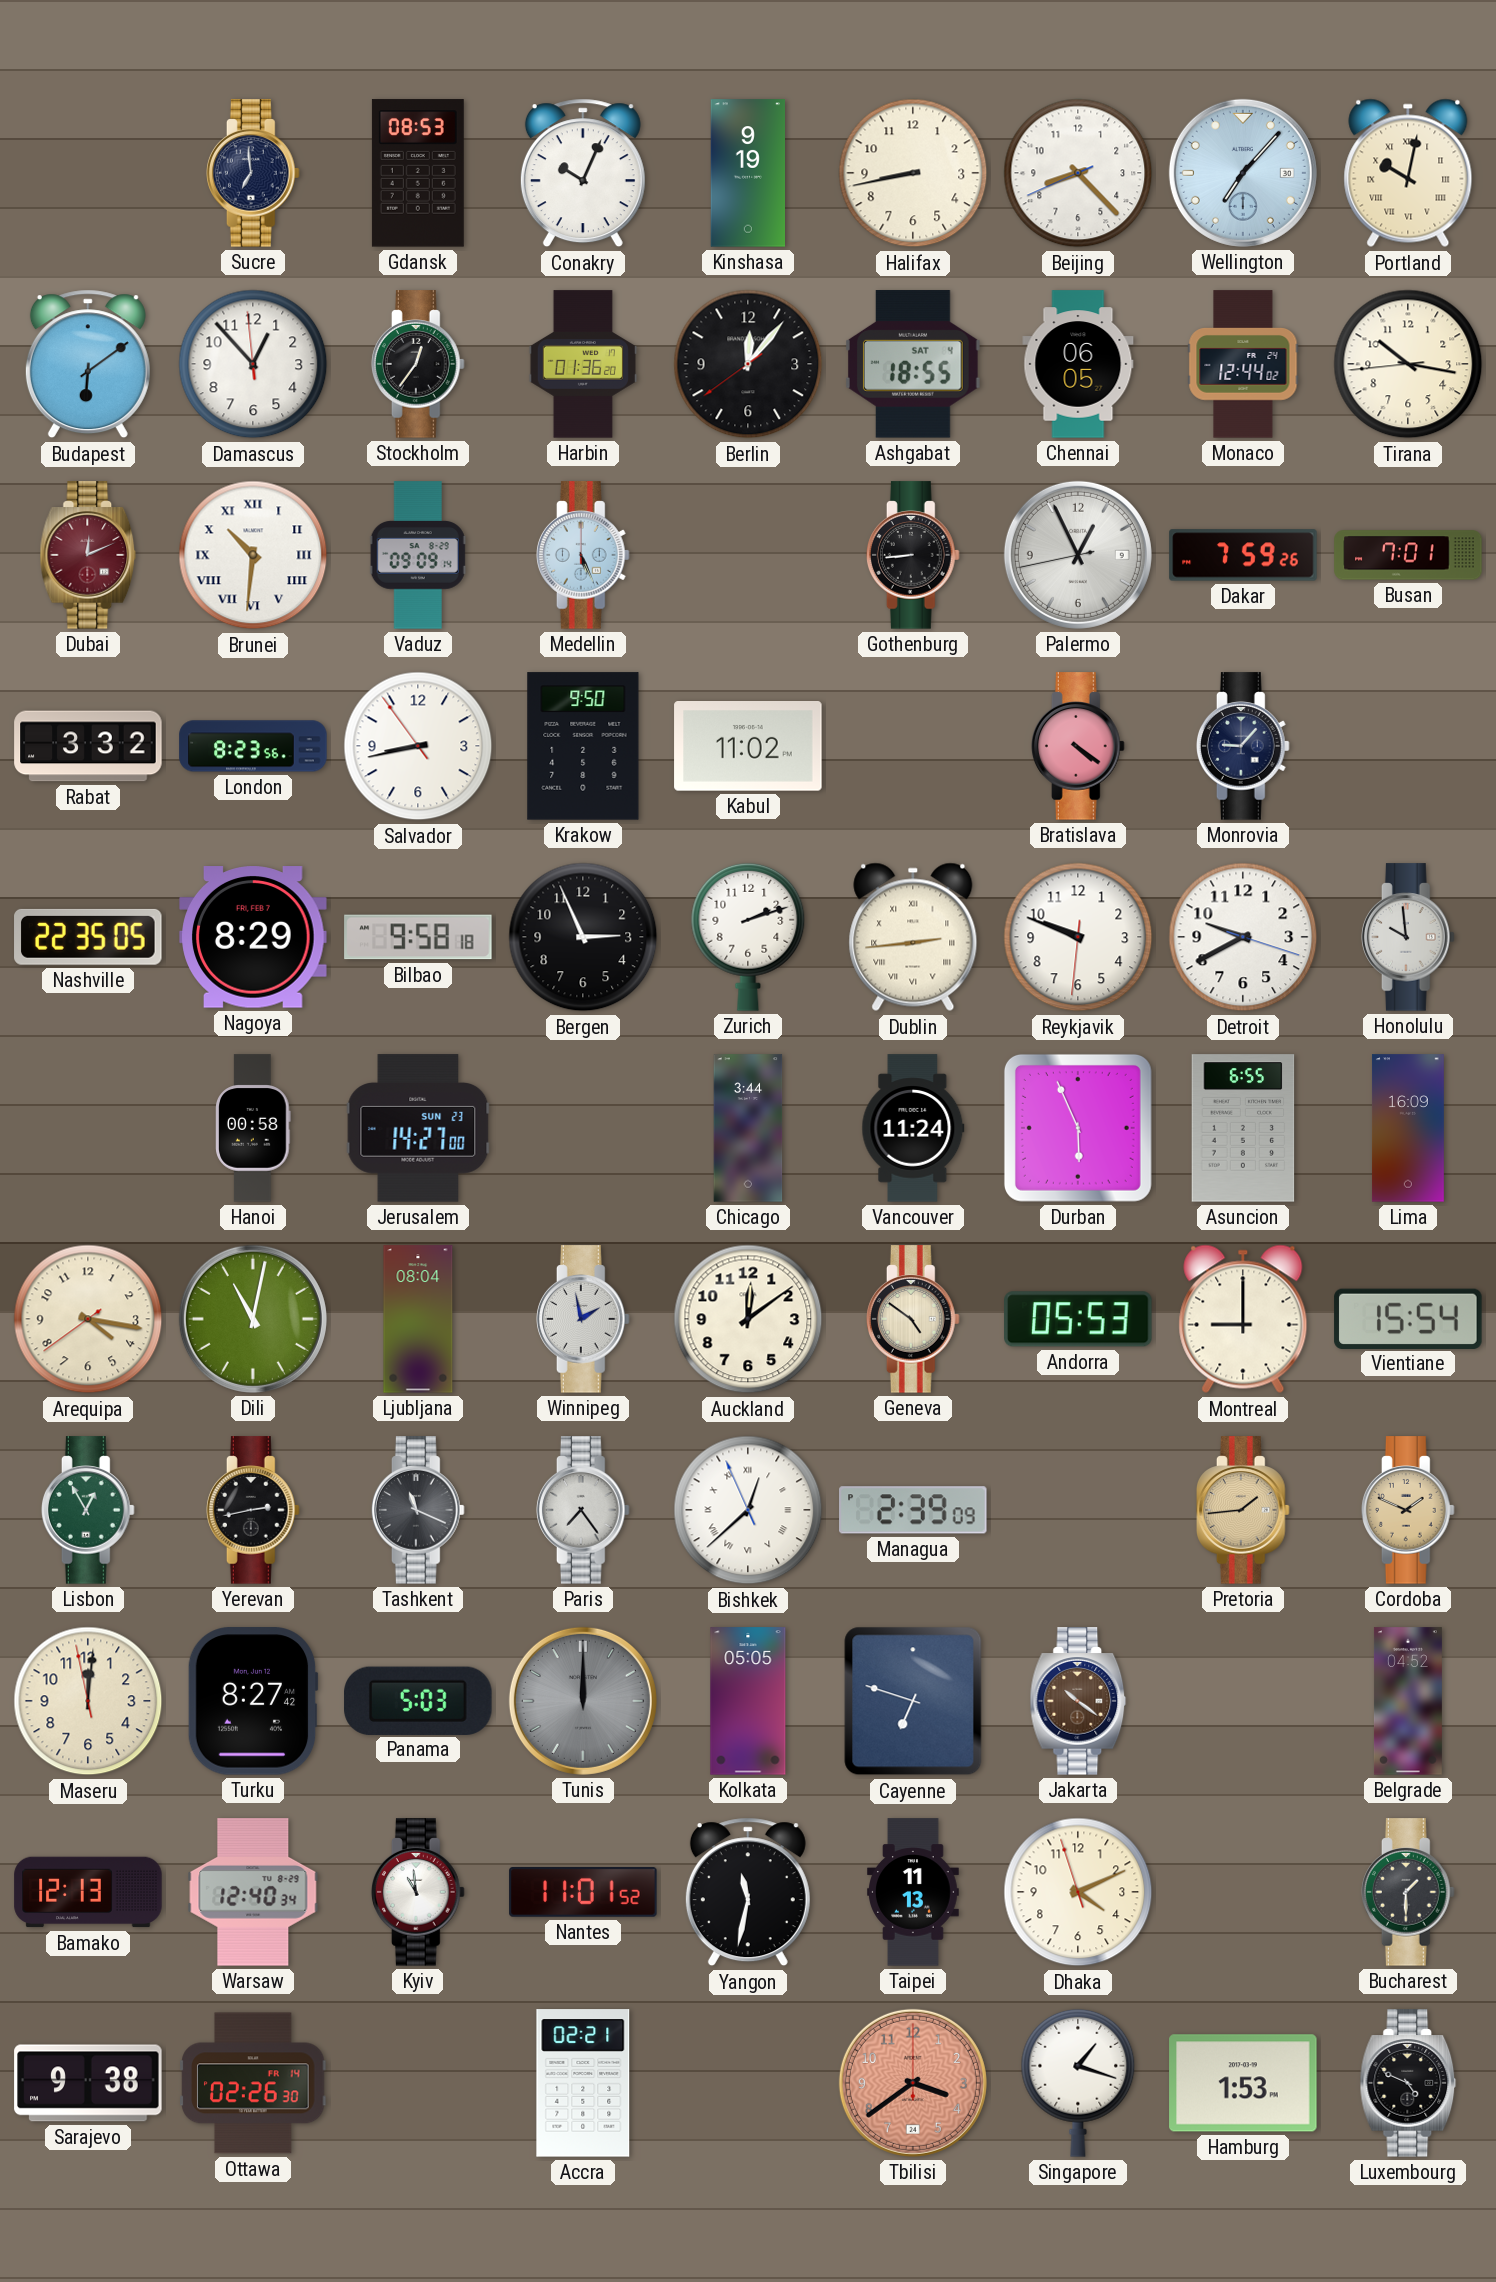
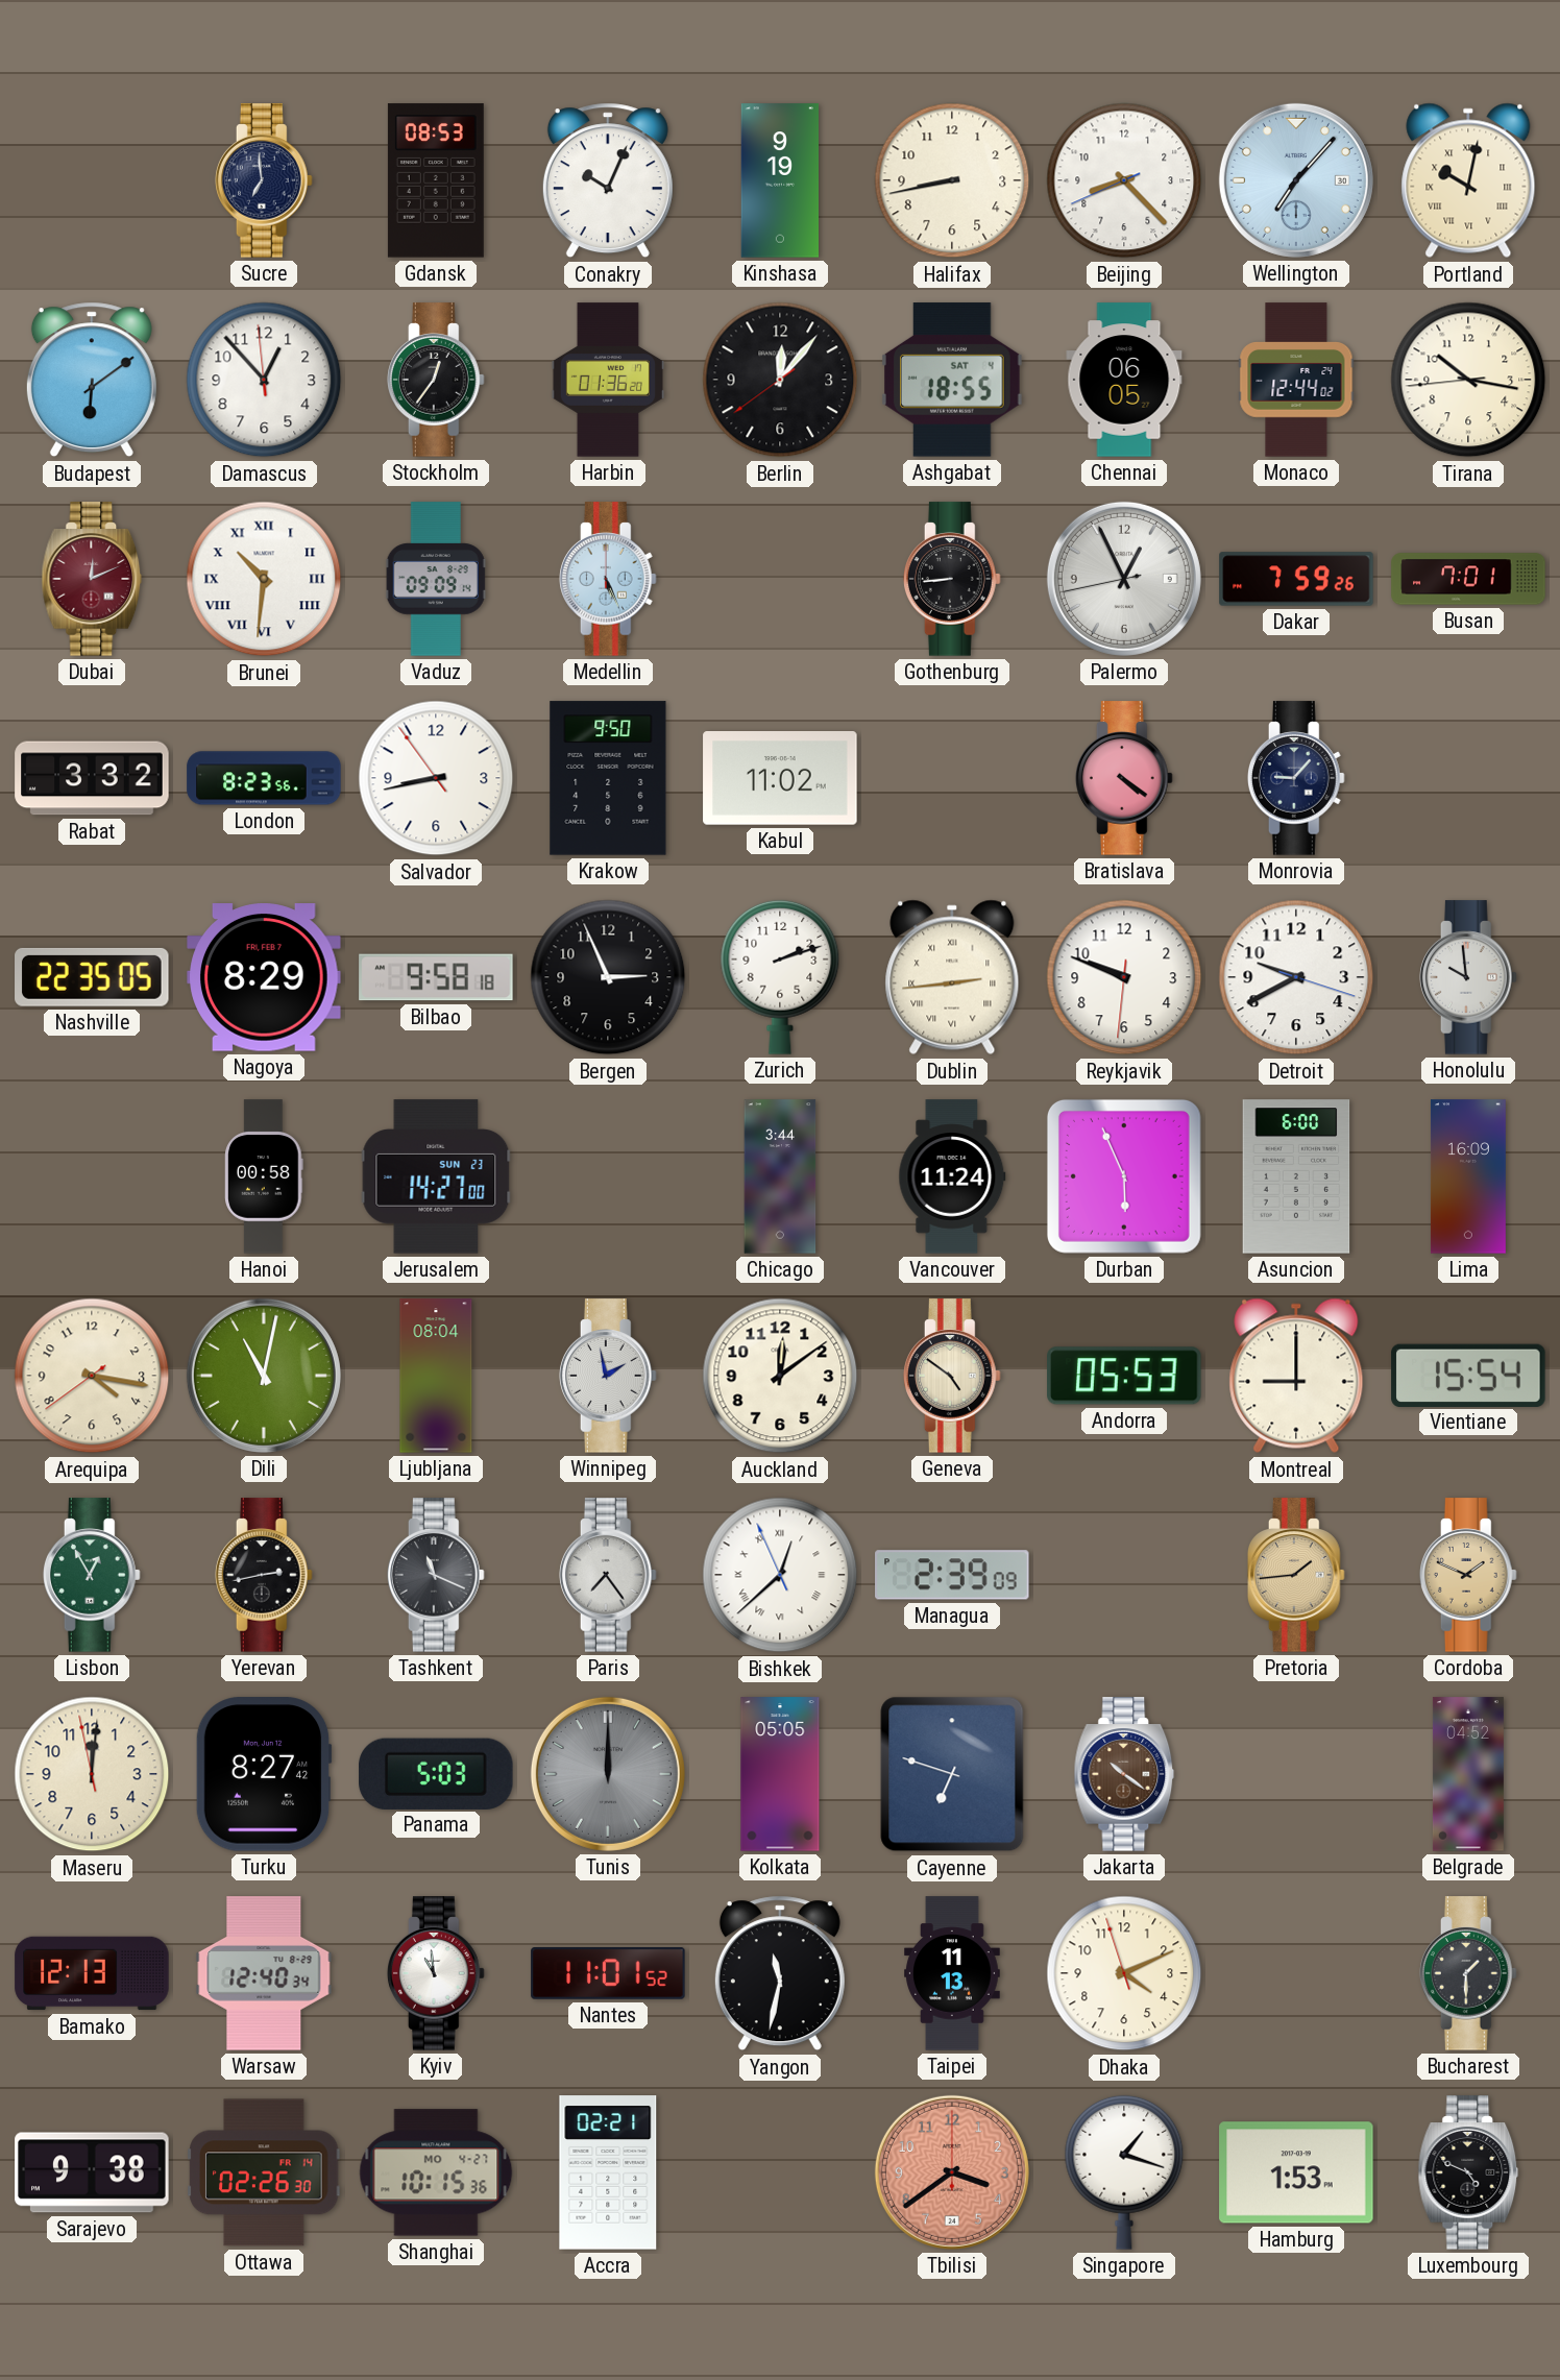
Asuncion: 6:55 -> 6:00
Shanghai: none -> 10:15
